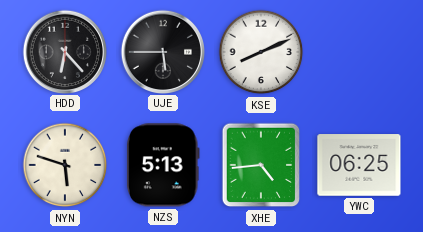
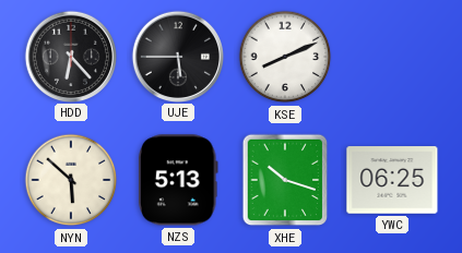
NYN: 5:48 -> 5:52
XHE: 4:44 -> 10:18
